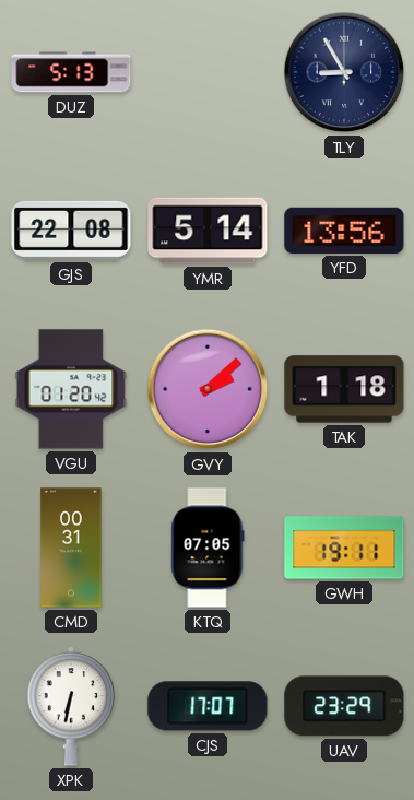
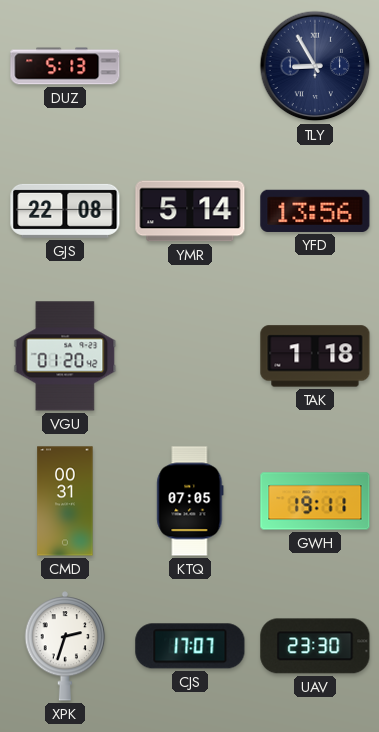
GVY: 2:08 -> none
XPK: 6:32 -> 2:33
UAV: 23:29 -> 23:30
